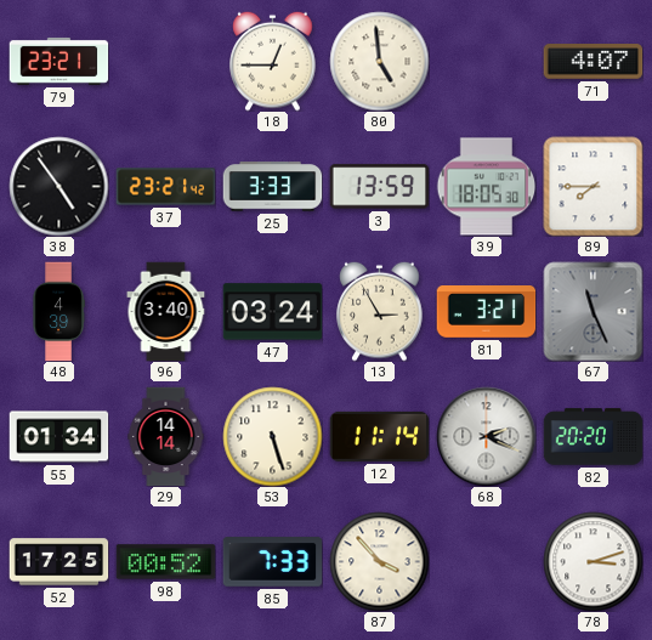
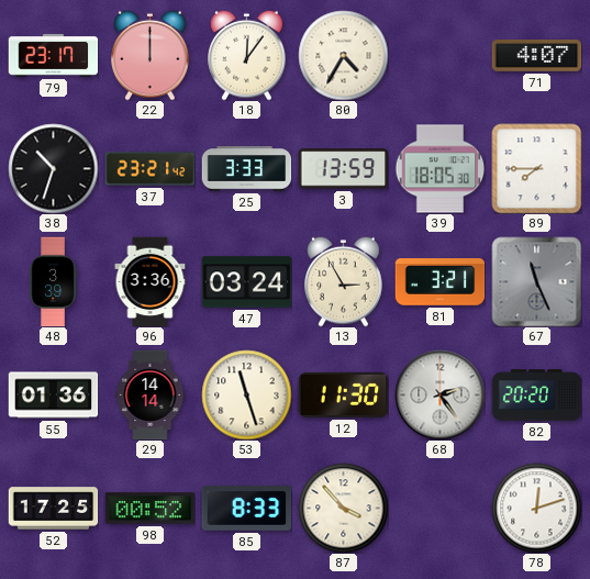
79: 23:21 -> 23:17
22: none -> 12:00
18: 12:45 -> 12:06
80: 4:59 -> 4:35
38: 4:54 -> 10:33
48: 4:39 -> 3:39
96: 3:40 -> 3:36
55: 01:34 -> 01:36
53: 5:27 -> 11:27
12: 11:14 -> 11:30
68: 2:19 -> 2:24
85: 7:33 -> 8:33
78: 3:12 -> 12:12
